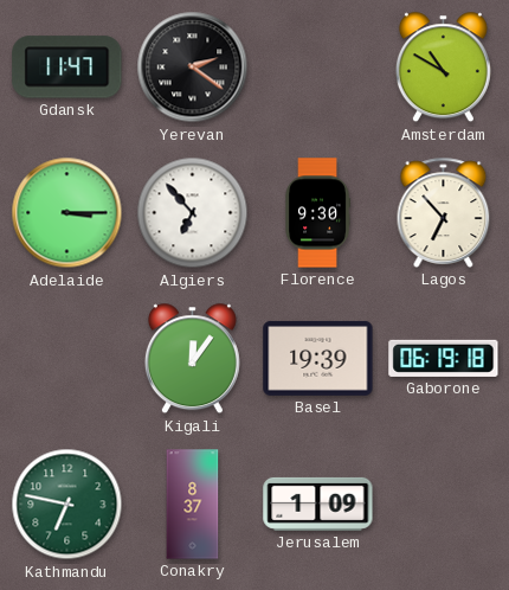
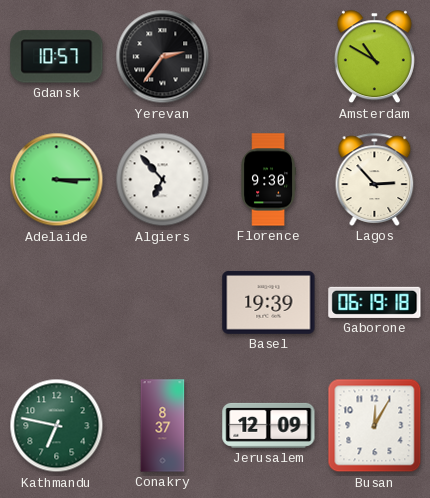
Gdansk: 11:47 -> 10:57
Yerevan: 2:21 -> 2:36
Lagos: 6:53 -> 2:53
Kigali: 12:06 -> none
Jerusalem: 1:09 -> 12:09
Busan: none -> 12:05
